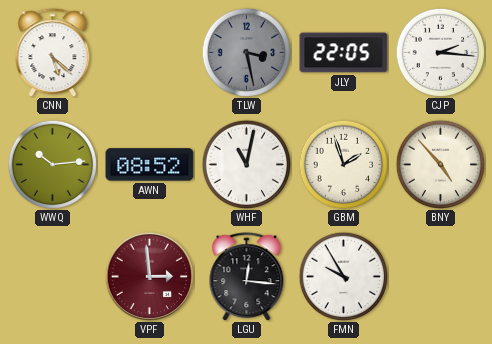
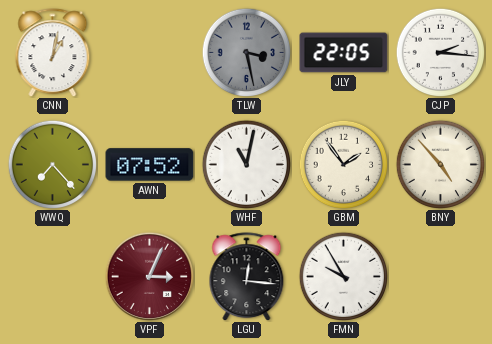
CNN: 5:22 -> 1:02
WWQ: 10:14 -> 7:23
AWN: 08:52 -> 07:52
GBM: 1:57 -> 1:54
VPF: 2:59 -> 3:04
